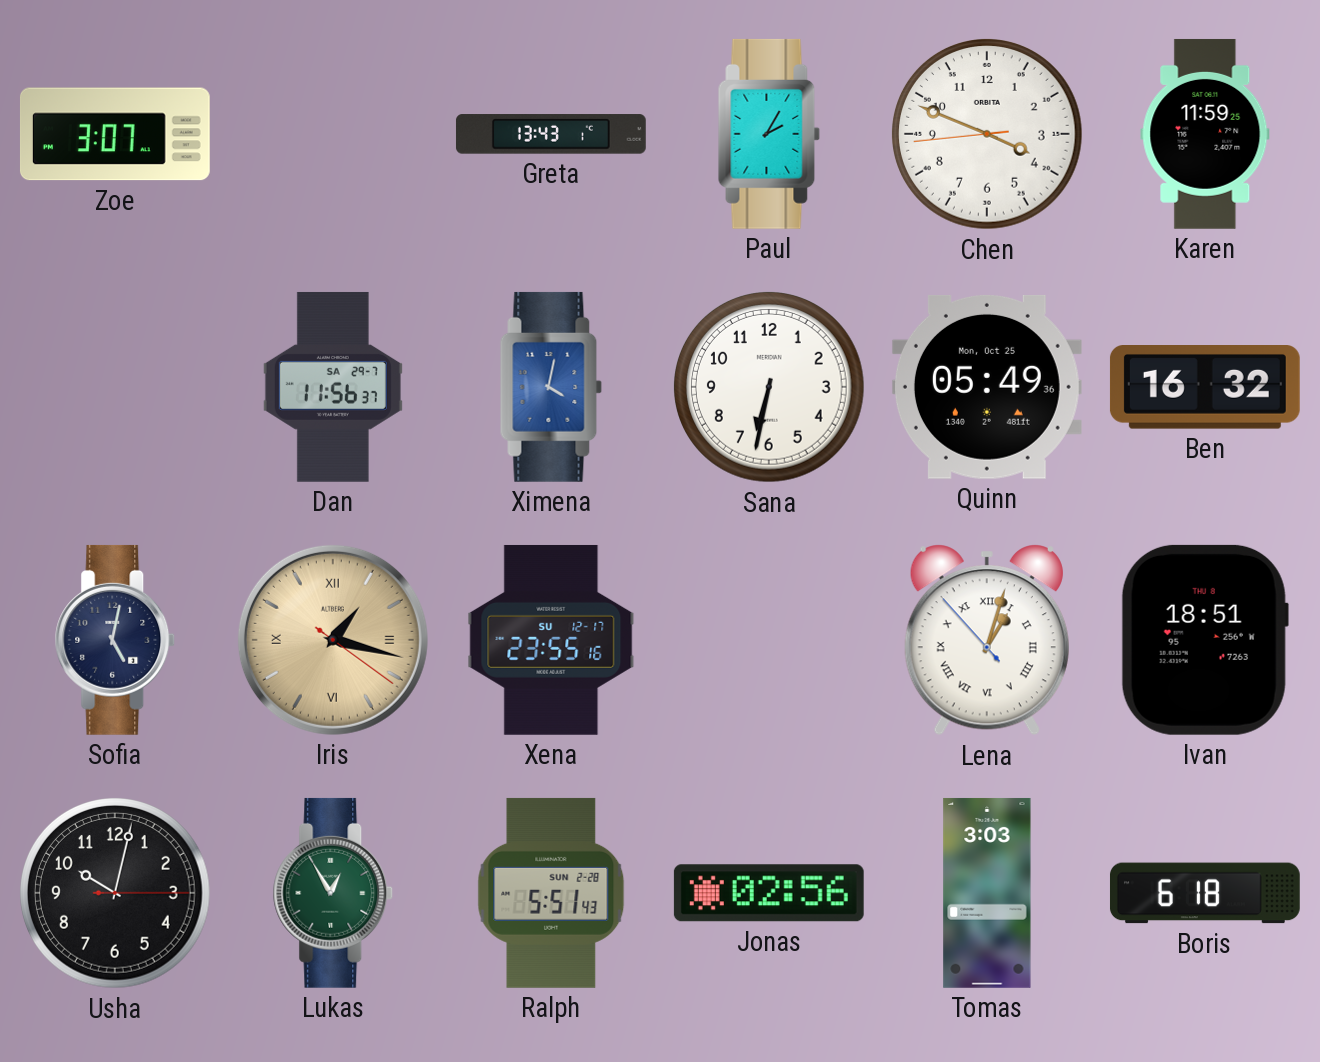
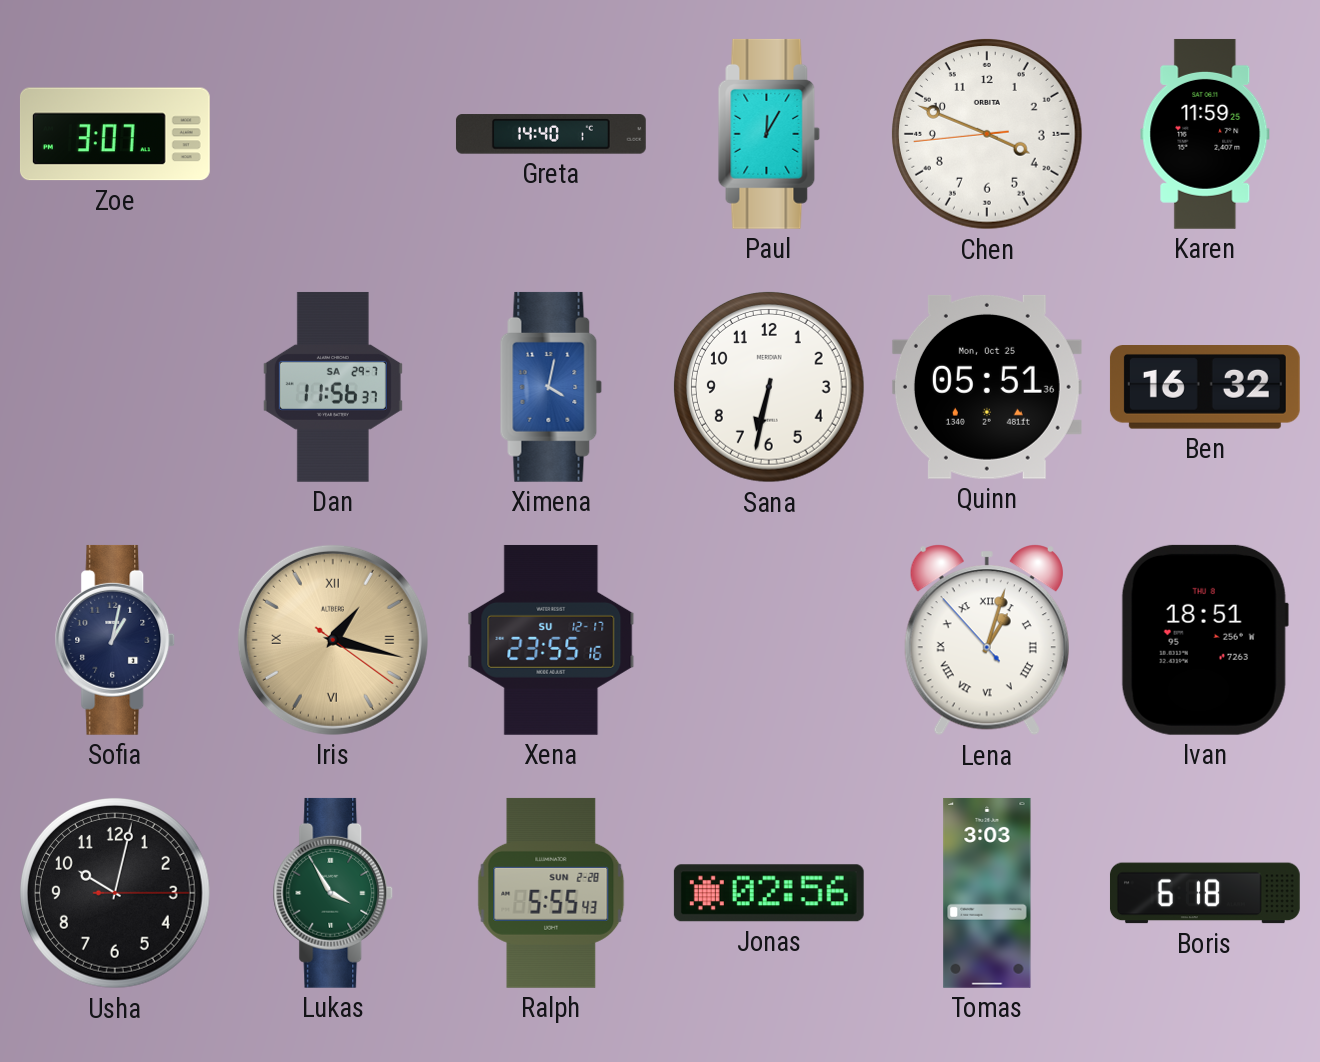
Greta: 13:43 -> 14:40
Paul: 2:05 -> 12:05
Quinn: 05:49 -> 05:51
Sofia: 5:02 -> 1:02
Lukas: 12:55 -> 3:55
Ralph: 5:51 -> 5:55
